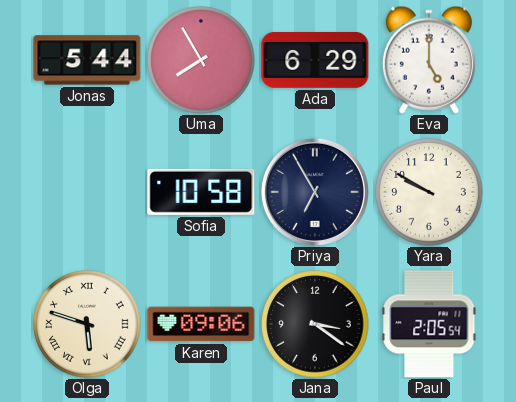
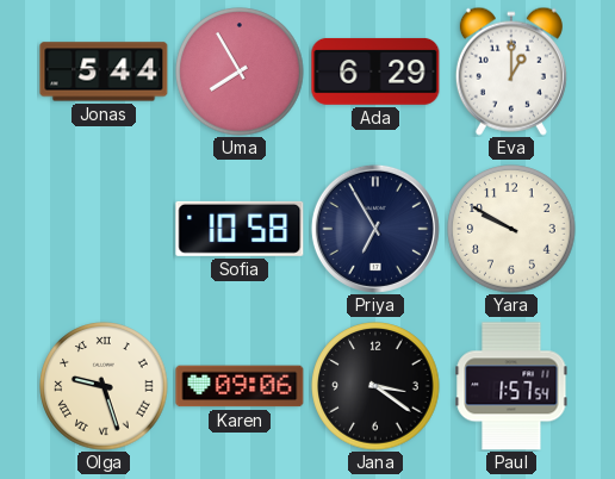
Eva: 5:00 -> 1:00
Olga: 5:48 -> 9:27
Paul: 2:05 -> 1:57
